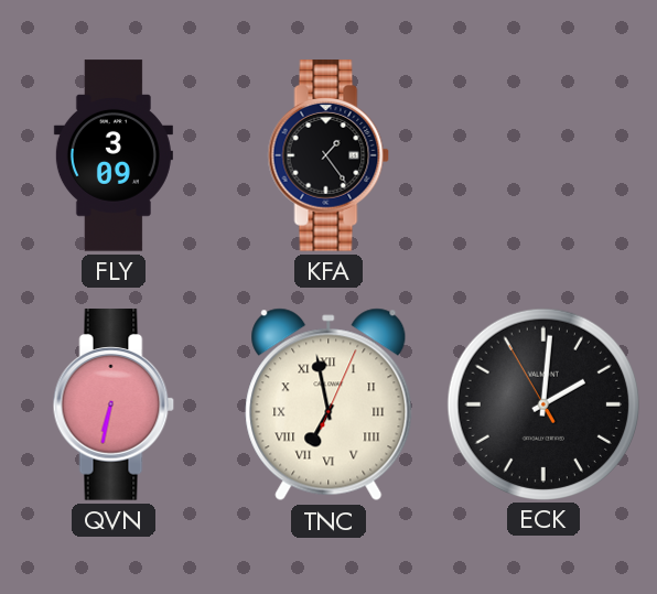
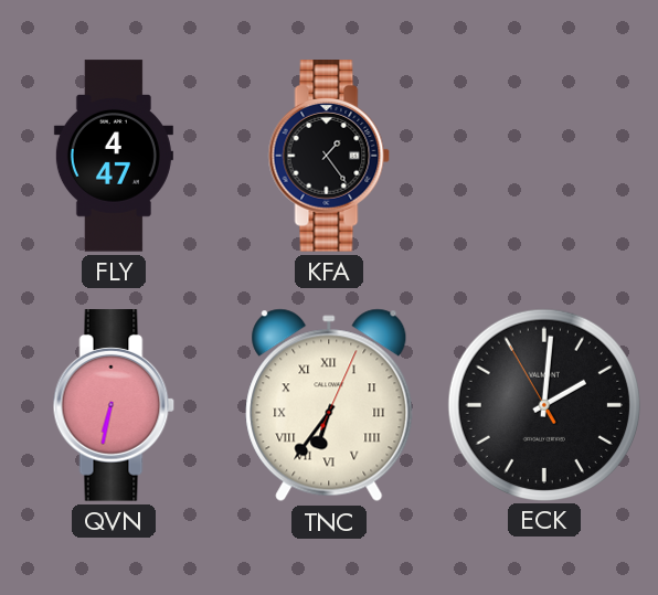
FLY: 3:09 -> 4:47
TNC: 6:58 -> 6:36
